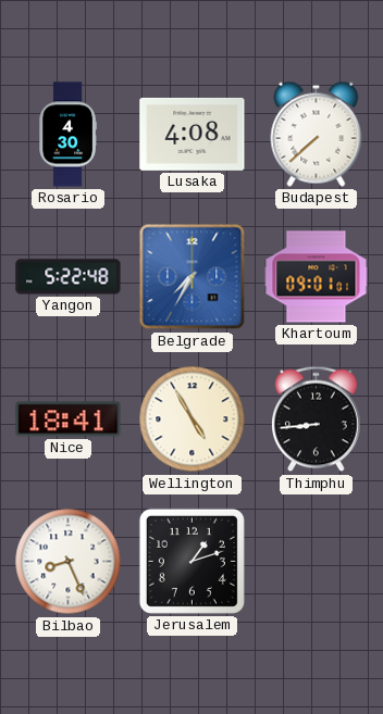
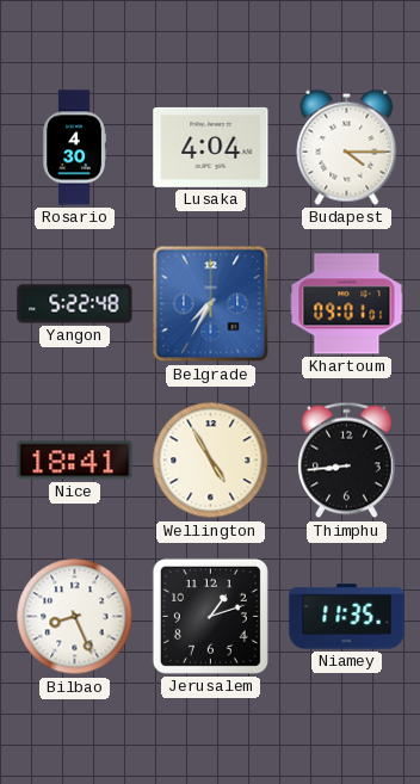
Lusaka: 4:08 -> 4:04
Budapest: 7:38 -> 4:15
Niamey: none -> 11:35
